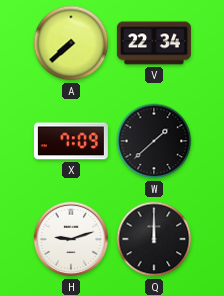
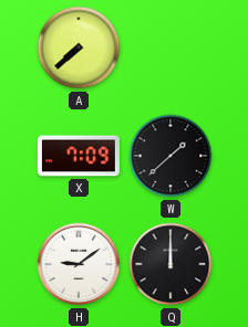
V: 22:34 -> none
H: 9:12 -> 9:09
